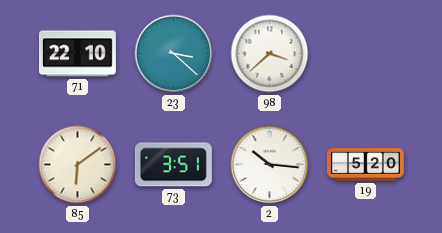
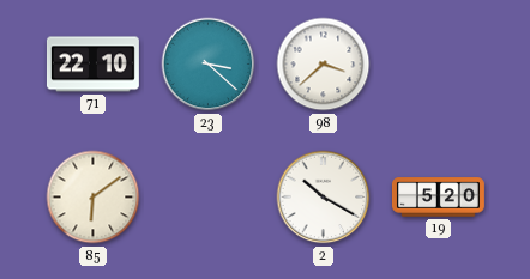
73: 3:51 -> none
2: 10:16 -> 10:20
